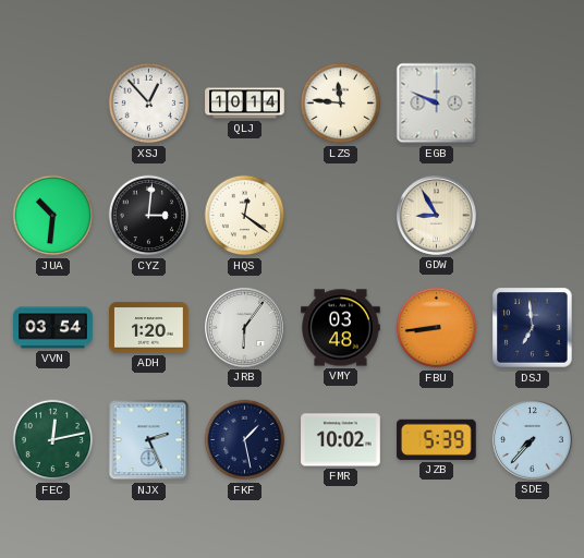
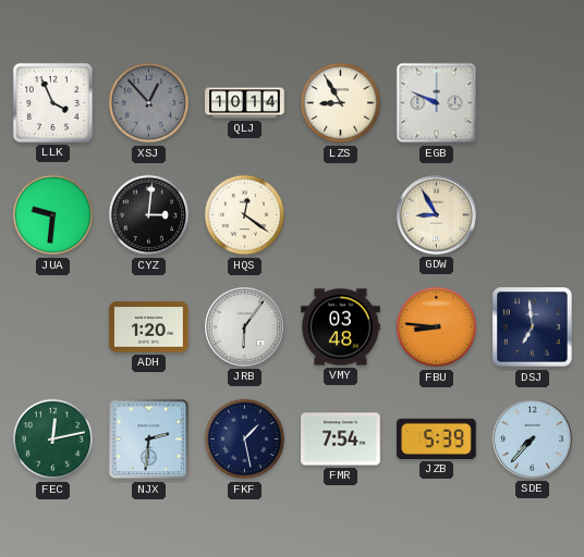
LLK: none -> 3:56
XSJ dial: white -> grey
LZS: 11:46 -> 8:55
JUA: 10:31 -> 9:31
VVN: 03:54 -> none
FBU: 8:44 -> 8:46
NJX: 2:26 -> 2:31
FMR: 10:02 -> 7:54
